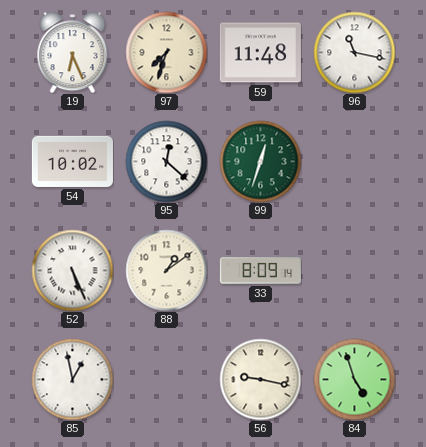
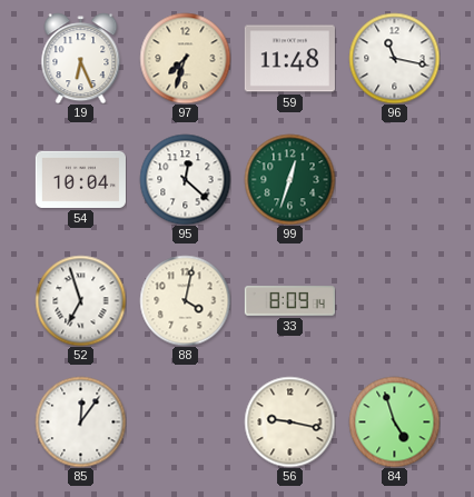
54: 10:02 -> 10:04
52: 5:26 -> 6:57
88: 1:09 -> 4:02
85: 12:58 -> 12:06
